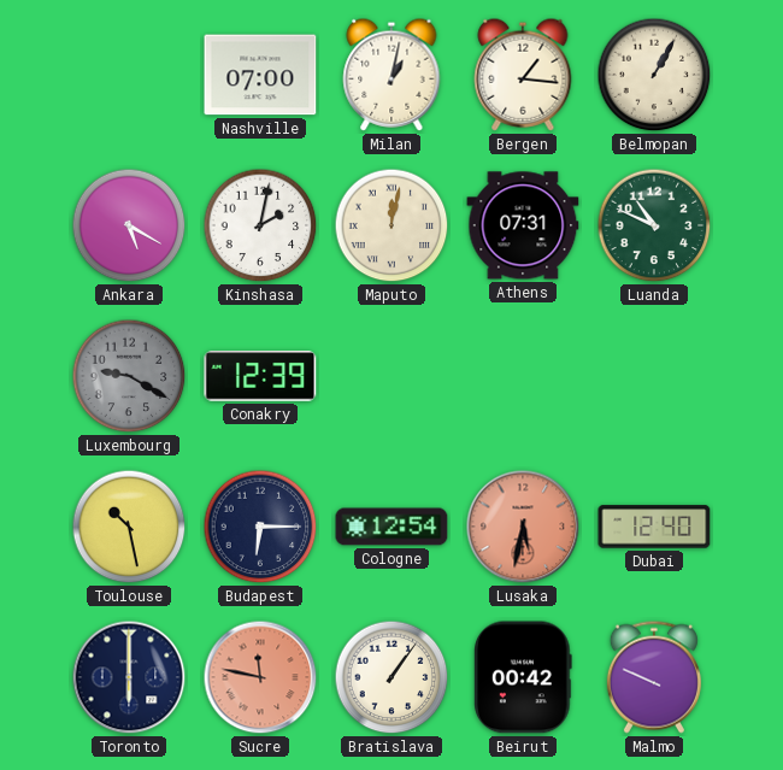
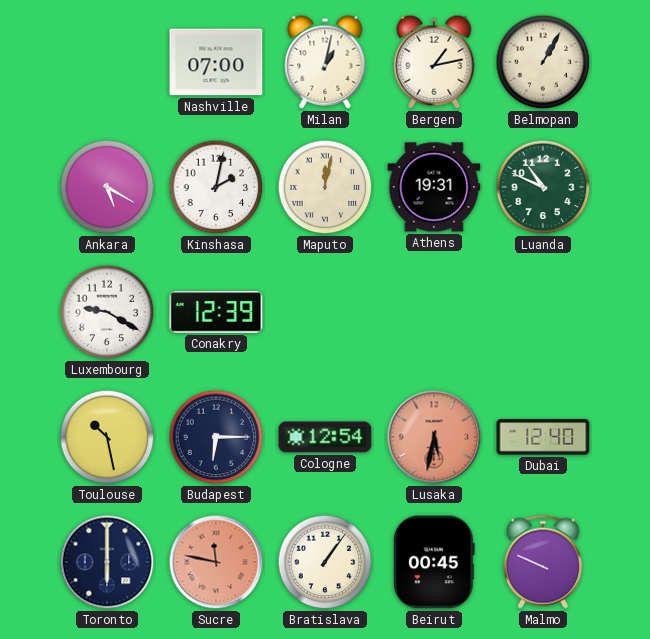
Bergen: 1:16 -> 1:13
Athens: 07:31 -> 19:31
Luxembourg dial: grey -> white
Beirut: 00:42 -> 00:45
